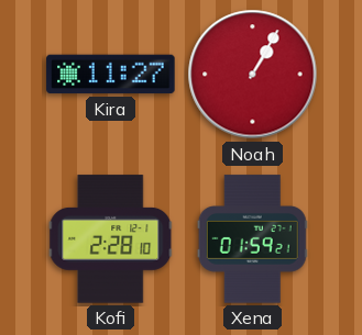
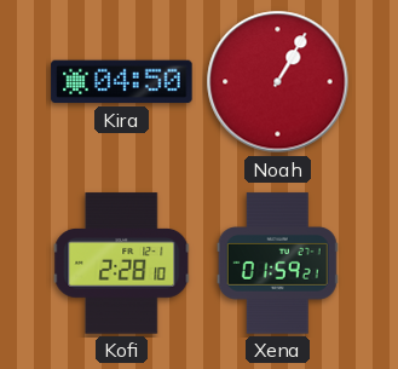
Kira: 11:27 -> 04:50
